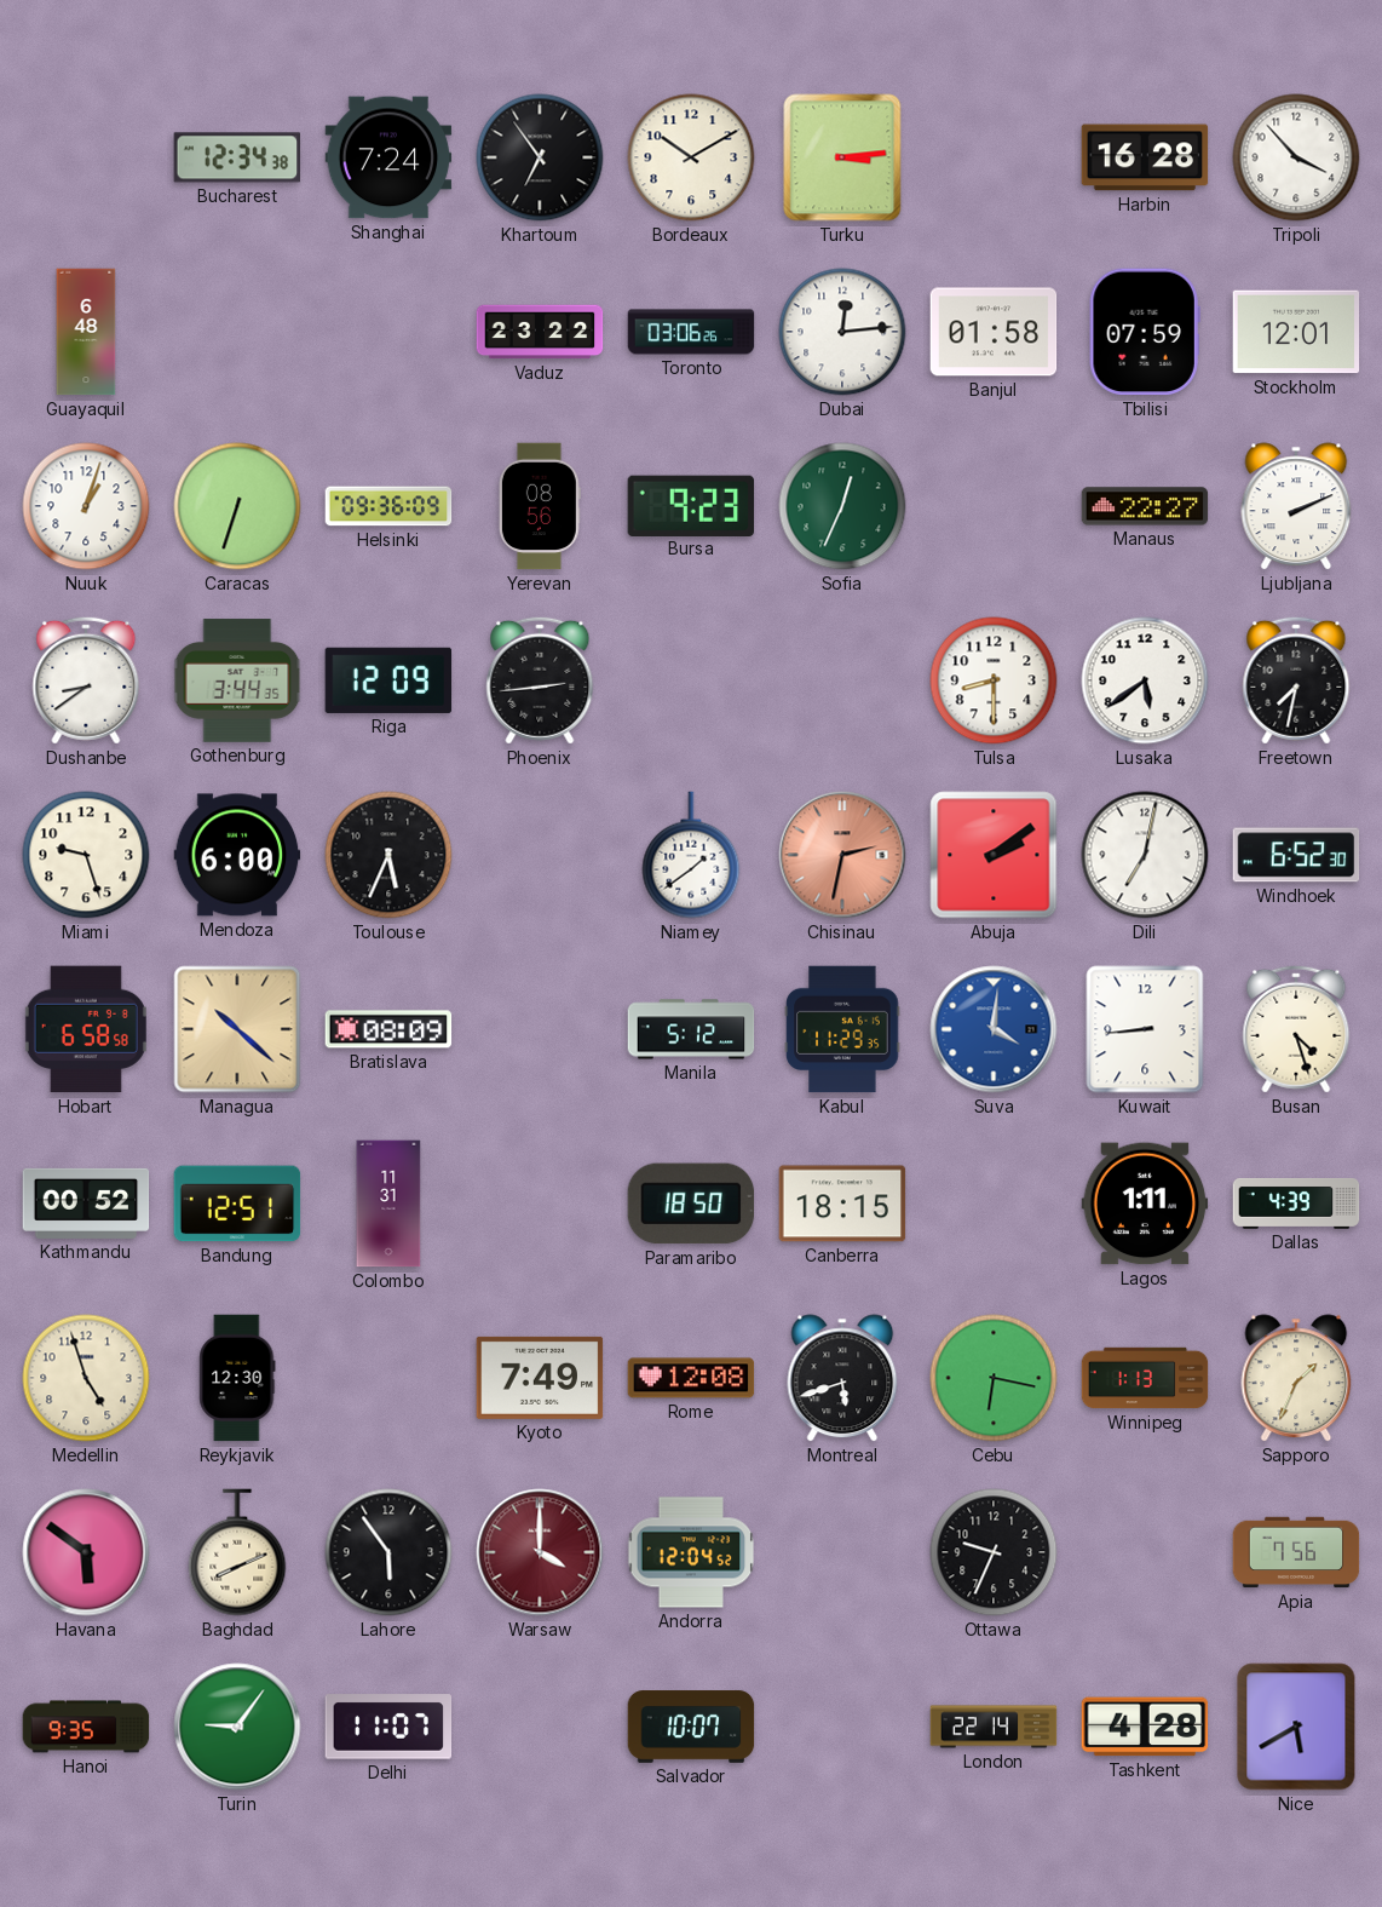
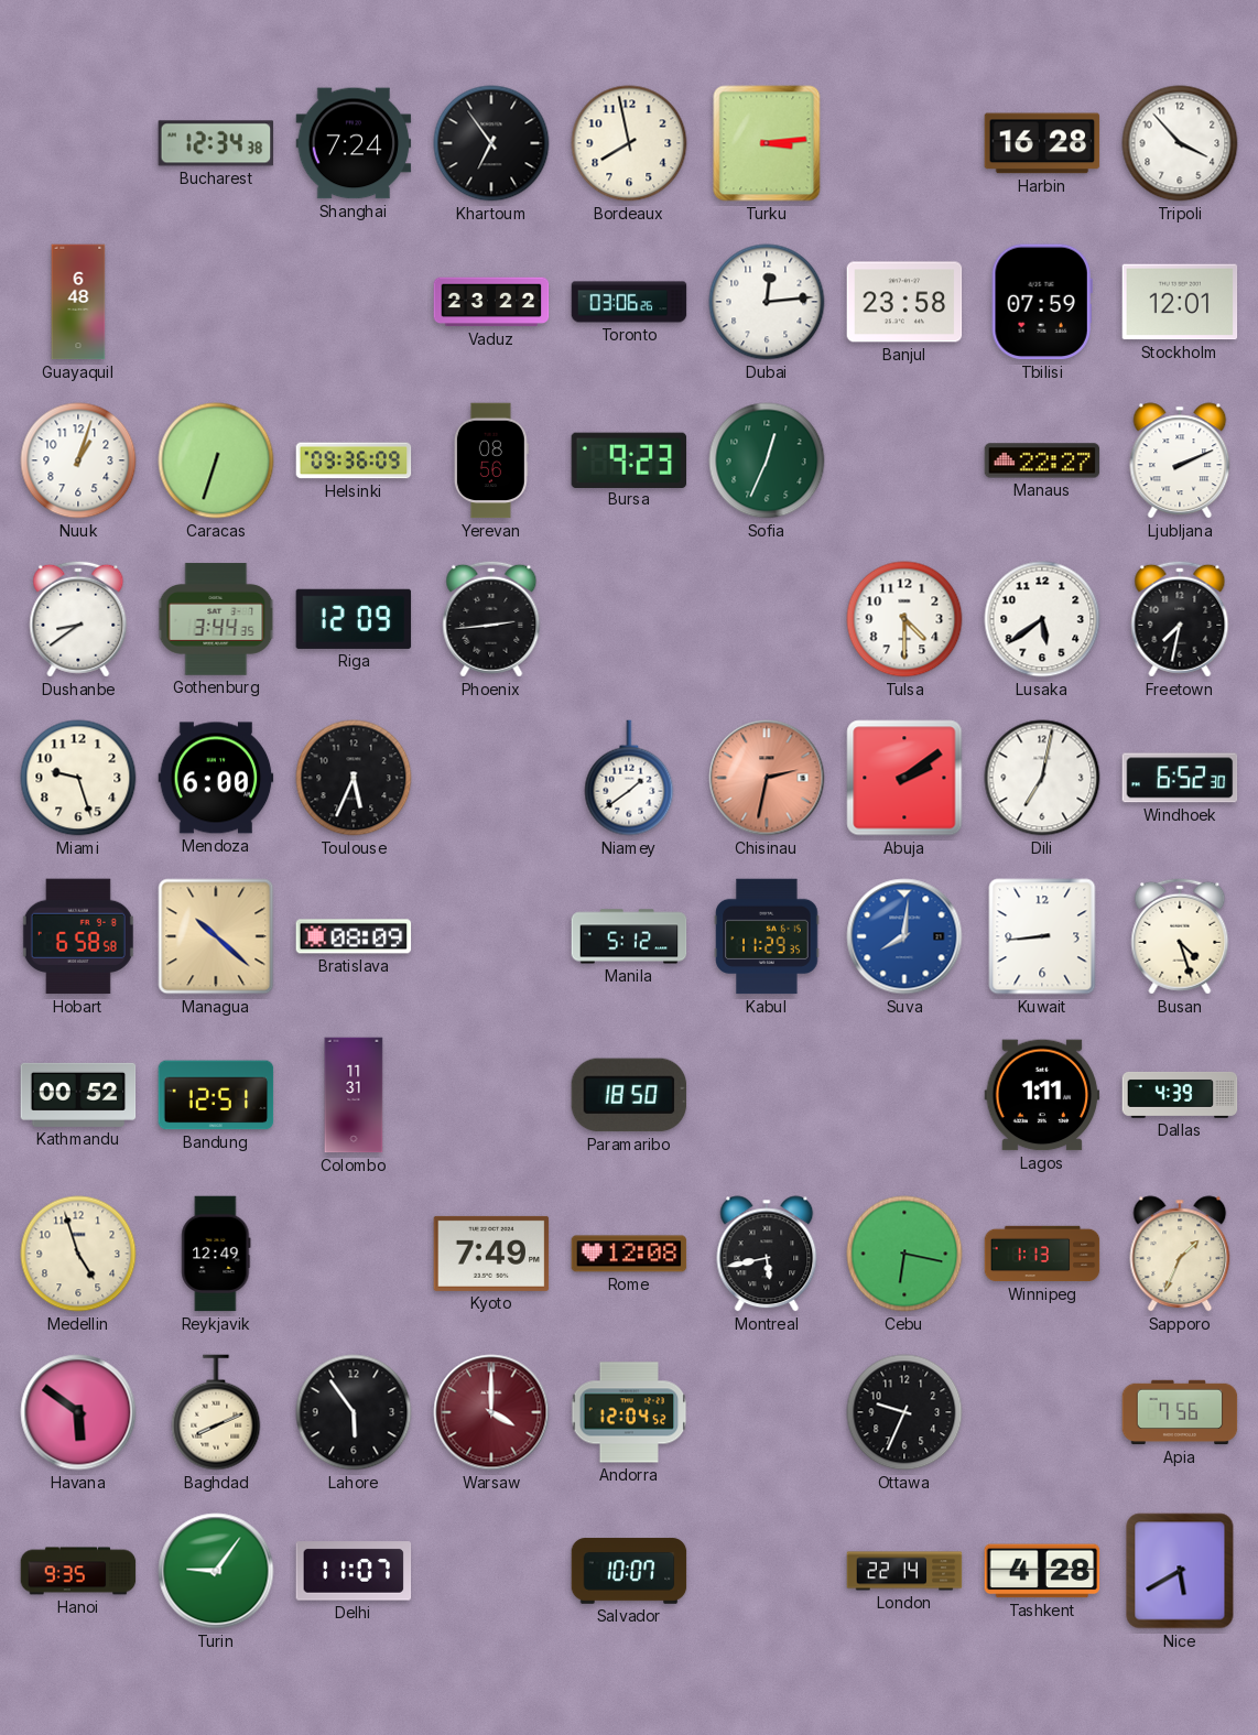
Bordeaux: 10:10 -> 7:58
Banjul: 01:58 -> 23:58
Tulsa: 8:30 -> 4:30
Suva: 4:01 -> 8:01
Canberra: 18:15 -> none
Reykjavik: 12:30 -> 12:49
Montreal: 5:42 -> 5:43
